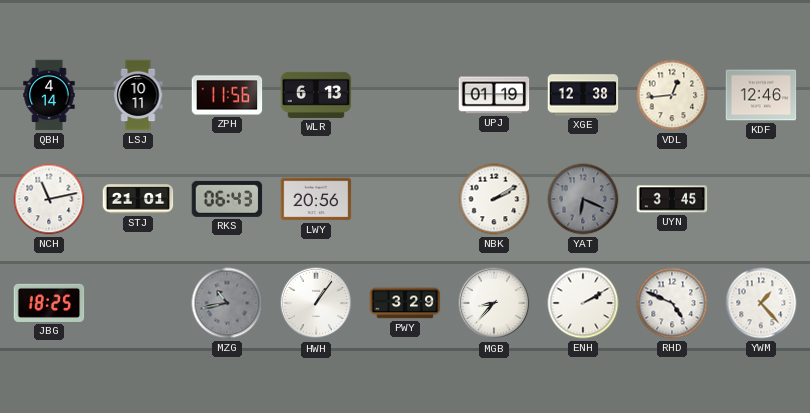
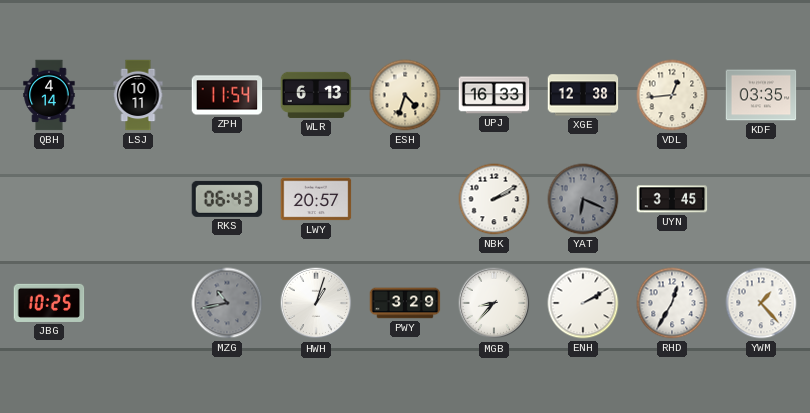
ZPH: 11:56 -> 11:54
ESH: none -> 4:33
UPJ: 01:19 -> 16:33
KDF: 12:46 -> 03:35
NCH: 11:13 -> none
STJ: 21:01 -> none
LWY: 20:56 -> 20:57
JBG: 18:25 -> 10:25
HWH: 1:06 -> 1:03
RHD: 4:49 -> 12:35
